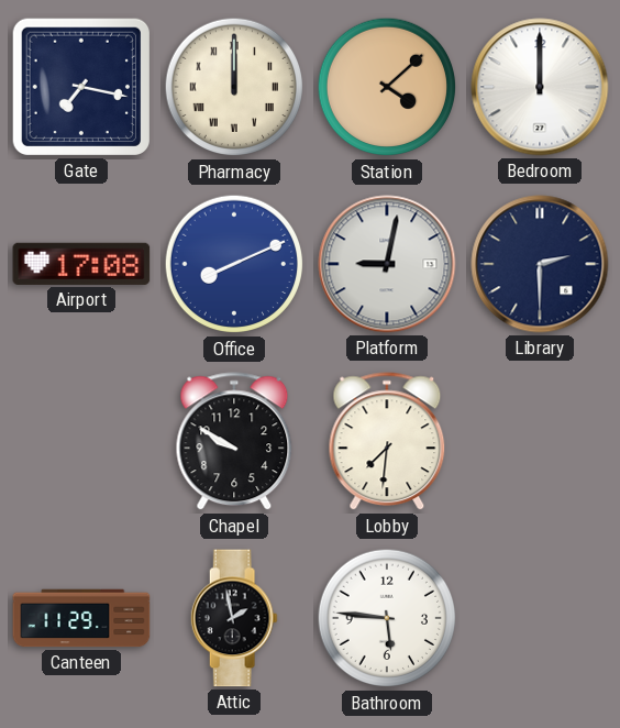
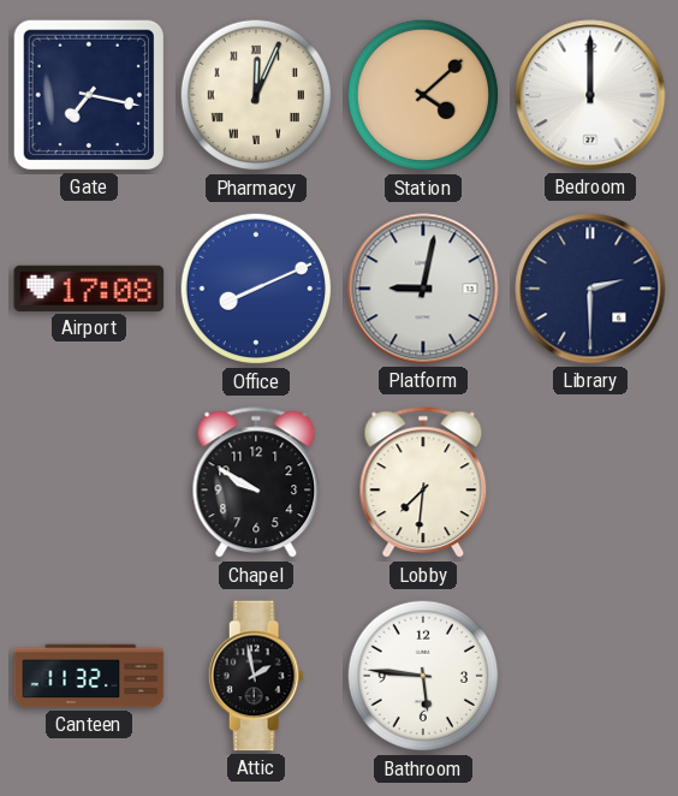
Pharmacy: 12:00 -> 12:04
Canteen: 11:29 -> 11:32
